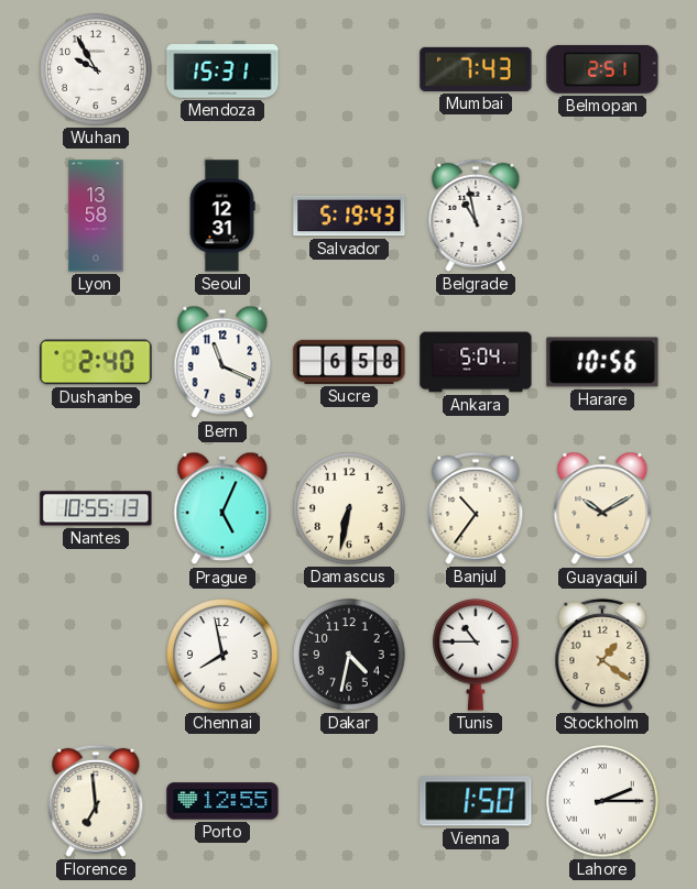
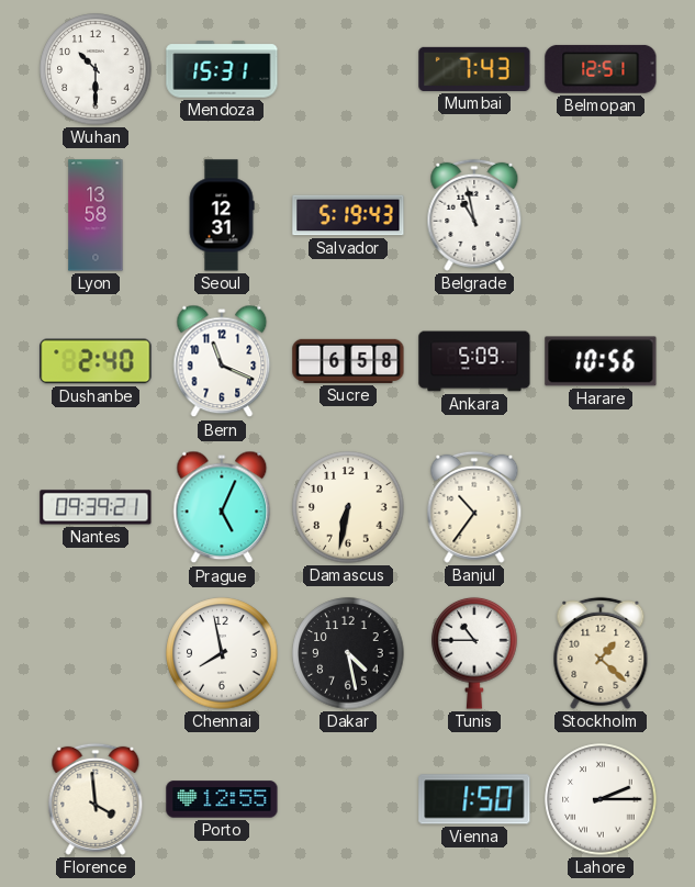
Wuhan: 9:55 -> 10:30
Belmopan: 2:51 -> 12:51
Ankara: 5:04 -> 5:09
Nantes: 10:55 -> 09:39
Guayaquil: 10:10 -> none
Dakar: 4:32 -> 4:28
Stockholm: 1:21 -> 1:22
Florence: 6:59 -> 3:59
